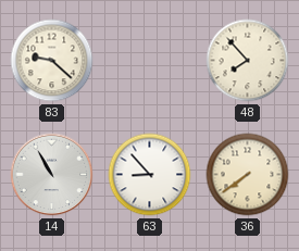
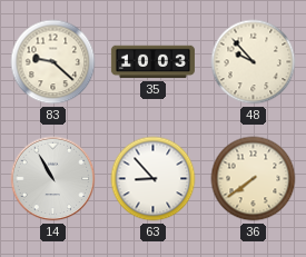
35: none -> 10:03
48: 7:53 -> 9:53
